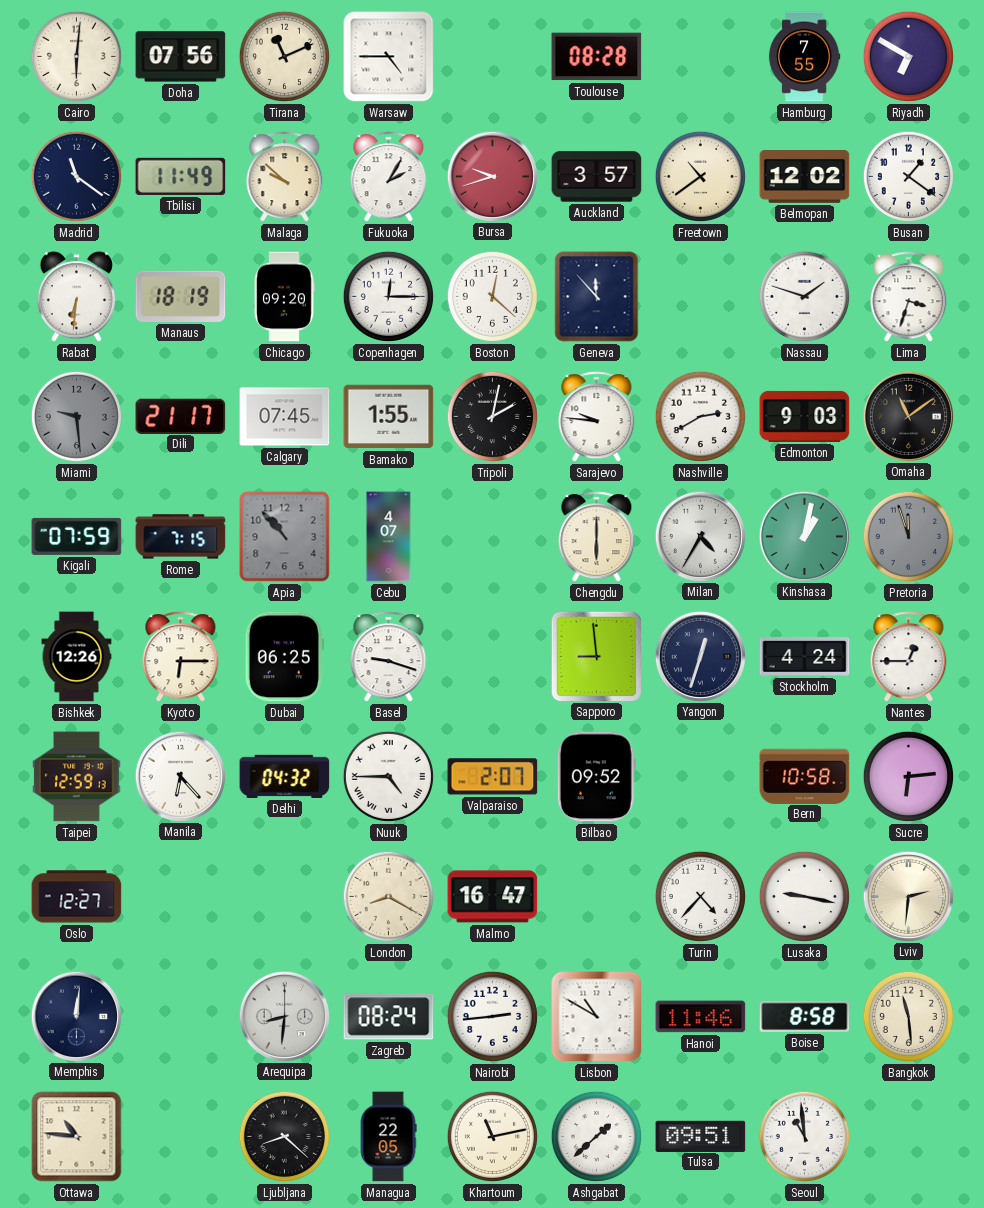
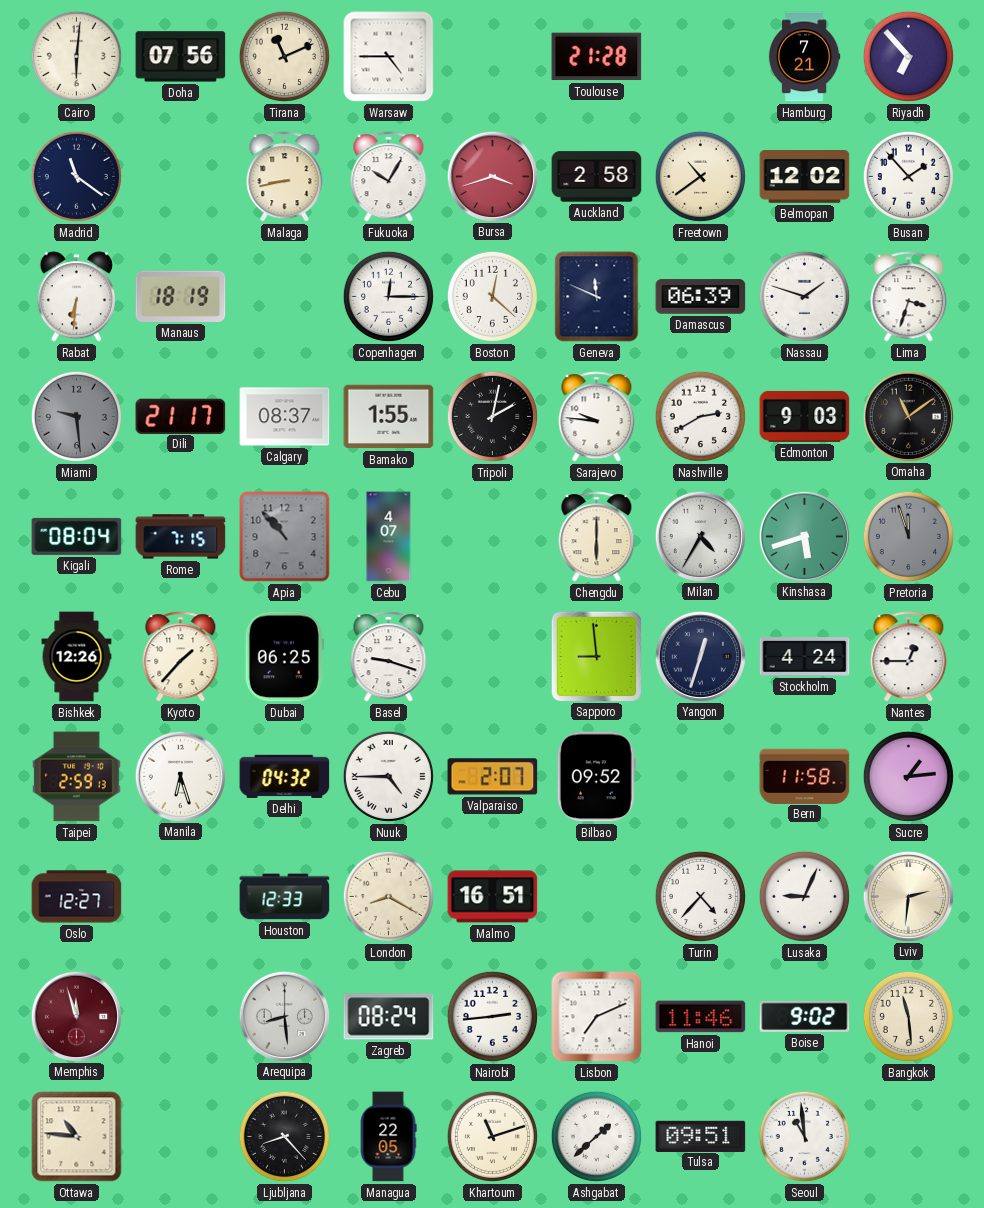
Toulouse: 08:28 -> 21:28
Hamburg: 7:55 -> 7:21
Riyadh: 6:50 -> 6:53
Tbilisi: 11:49 -> none
Malaga: 9:52 -> 8:43
Fukuoka: 2:05 -> 10:05
Bursa: 9:42 -> 3:42
Auckland: 3:57 -> 2:58
Busan: 1:21 -> 1:53
Chicago: 09:20 -> none
Geneva: 11:53 -> 11:49
Damascus: none -> 06:39
Calgary: 07:45 -> 08:37
Kigali: 07:59 -> 08:04
Kinshasa: 1:02 -> 5:42
Kyoto: 6:15 -> 1:37
Taipei: 12:59 -> 2:59
Manila: 6:23 -> 6:27
Bern: 10:58 -> 11:58
Sucre: 6:14 -> 1:14
Houston: none -> 12:33
Malmo: 16:47 -> 16:51
Lusaka: 9:17 -> 9:04
Memphis: 12:01 -> 11:57
Memphis dial: navy -> burgundy
Arequipa: 8:31 -> 8:29
Lisbon: 10:50 -> 7:11
Boise: 8:58 -> 9:02
Ljubljana: 8:22 -> 8:23
Khartoum: 11:13 -> 11:12
